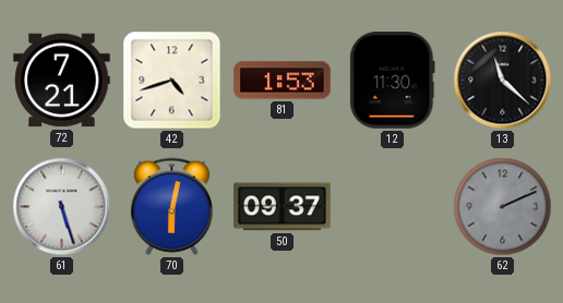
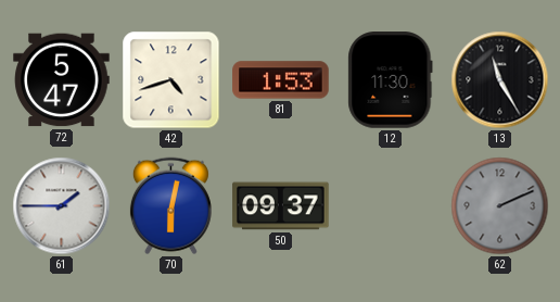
72: 7:21 -> 5:47
13: 11:22 -> 11:25
61: 5:27 -> 1:45
